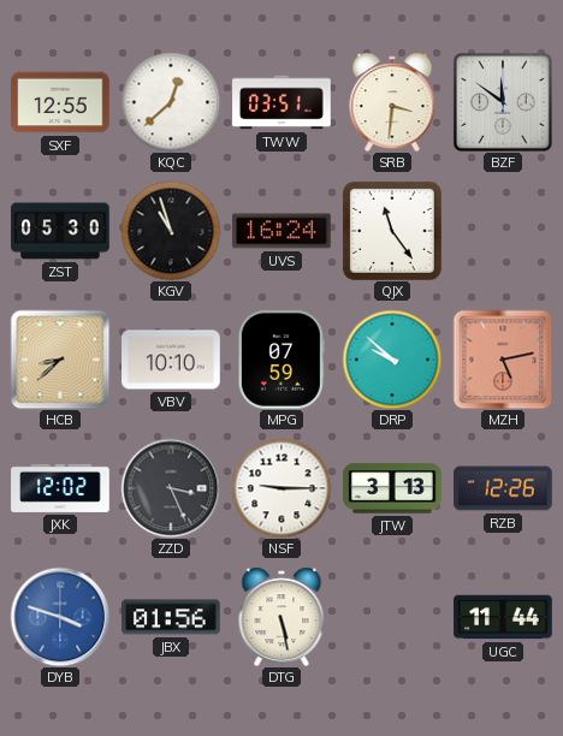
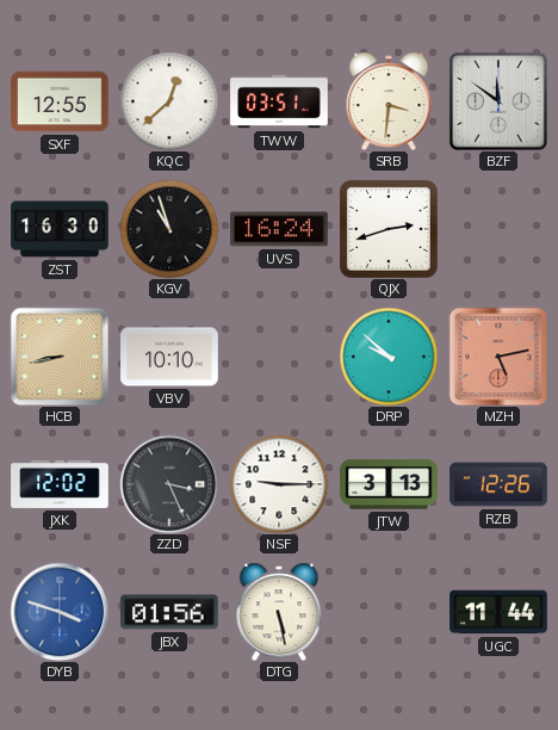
ZST: 05:30 -> 16:30
QJX: 11:24 -> 2:42
HCB: 8:38 -> 8:43
MPG: 07:59 -> none
